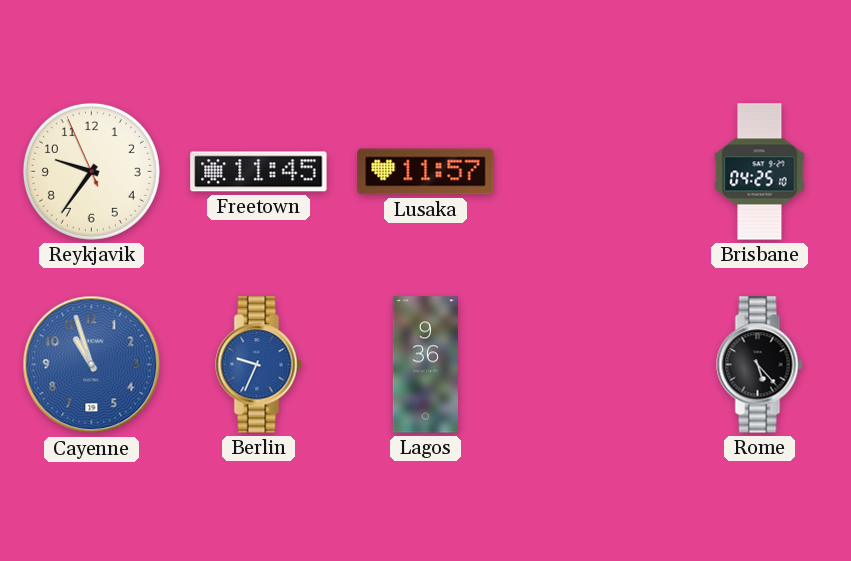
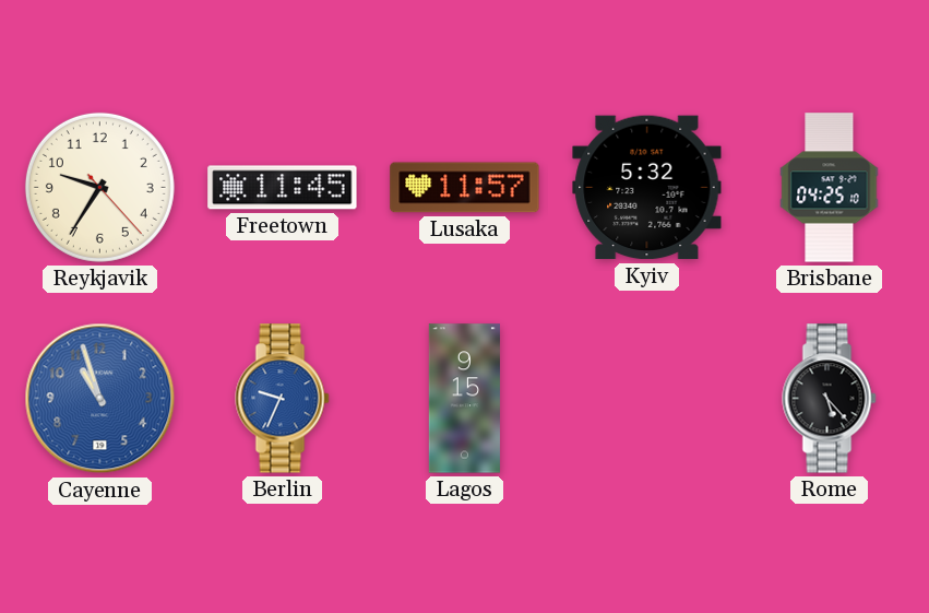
Reykjavik: 9:35:56 -> 9:35:23
Kyiv: none -> 5:32
Lagos: 9:36 -> 9:15
